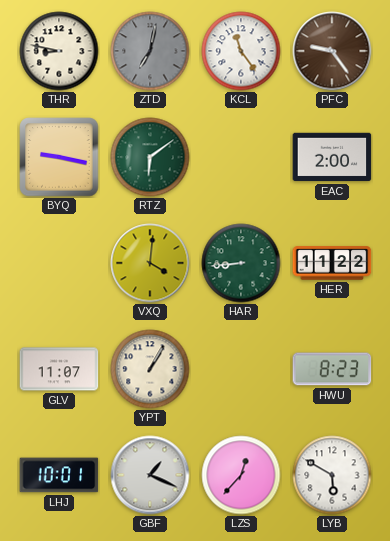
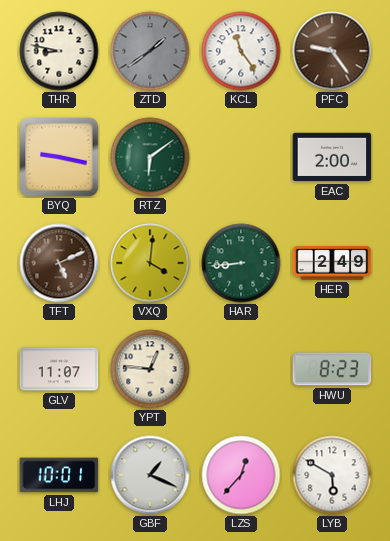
ZTD: 7:02 -> 1:39
TFT: none -> 5:11
HER: 11:22 -> 2:49
YPT: 1:05 -> 12:46
